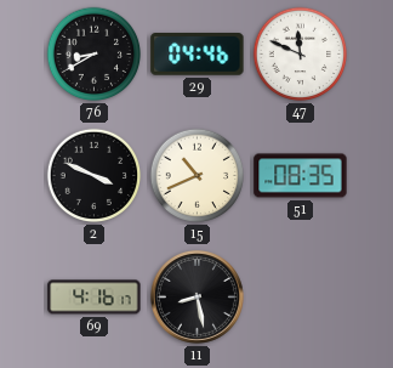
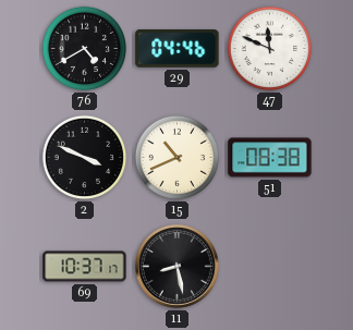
76: 8:40 -> 4:40
51: 08:35 -> 08:38
69: 4:16 -> 10:37
